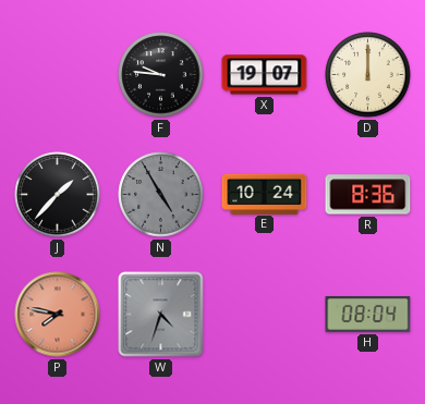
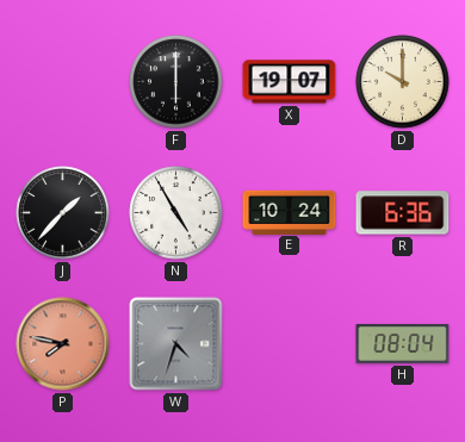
F: 9:46 -> 6:00
D: 12:00 -> 10:00
N dial: grey -> white
R: 8:36 -> 6:36
